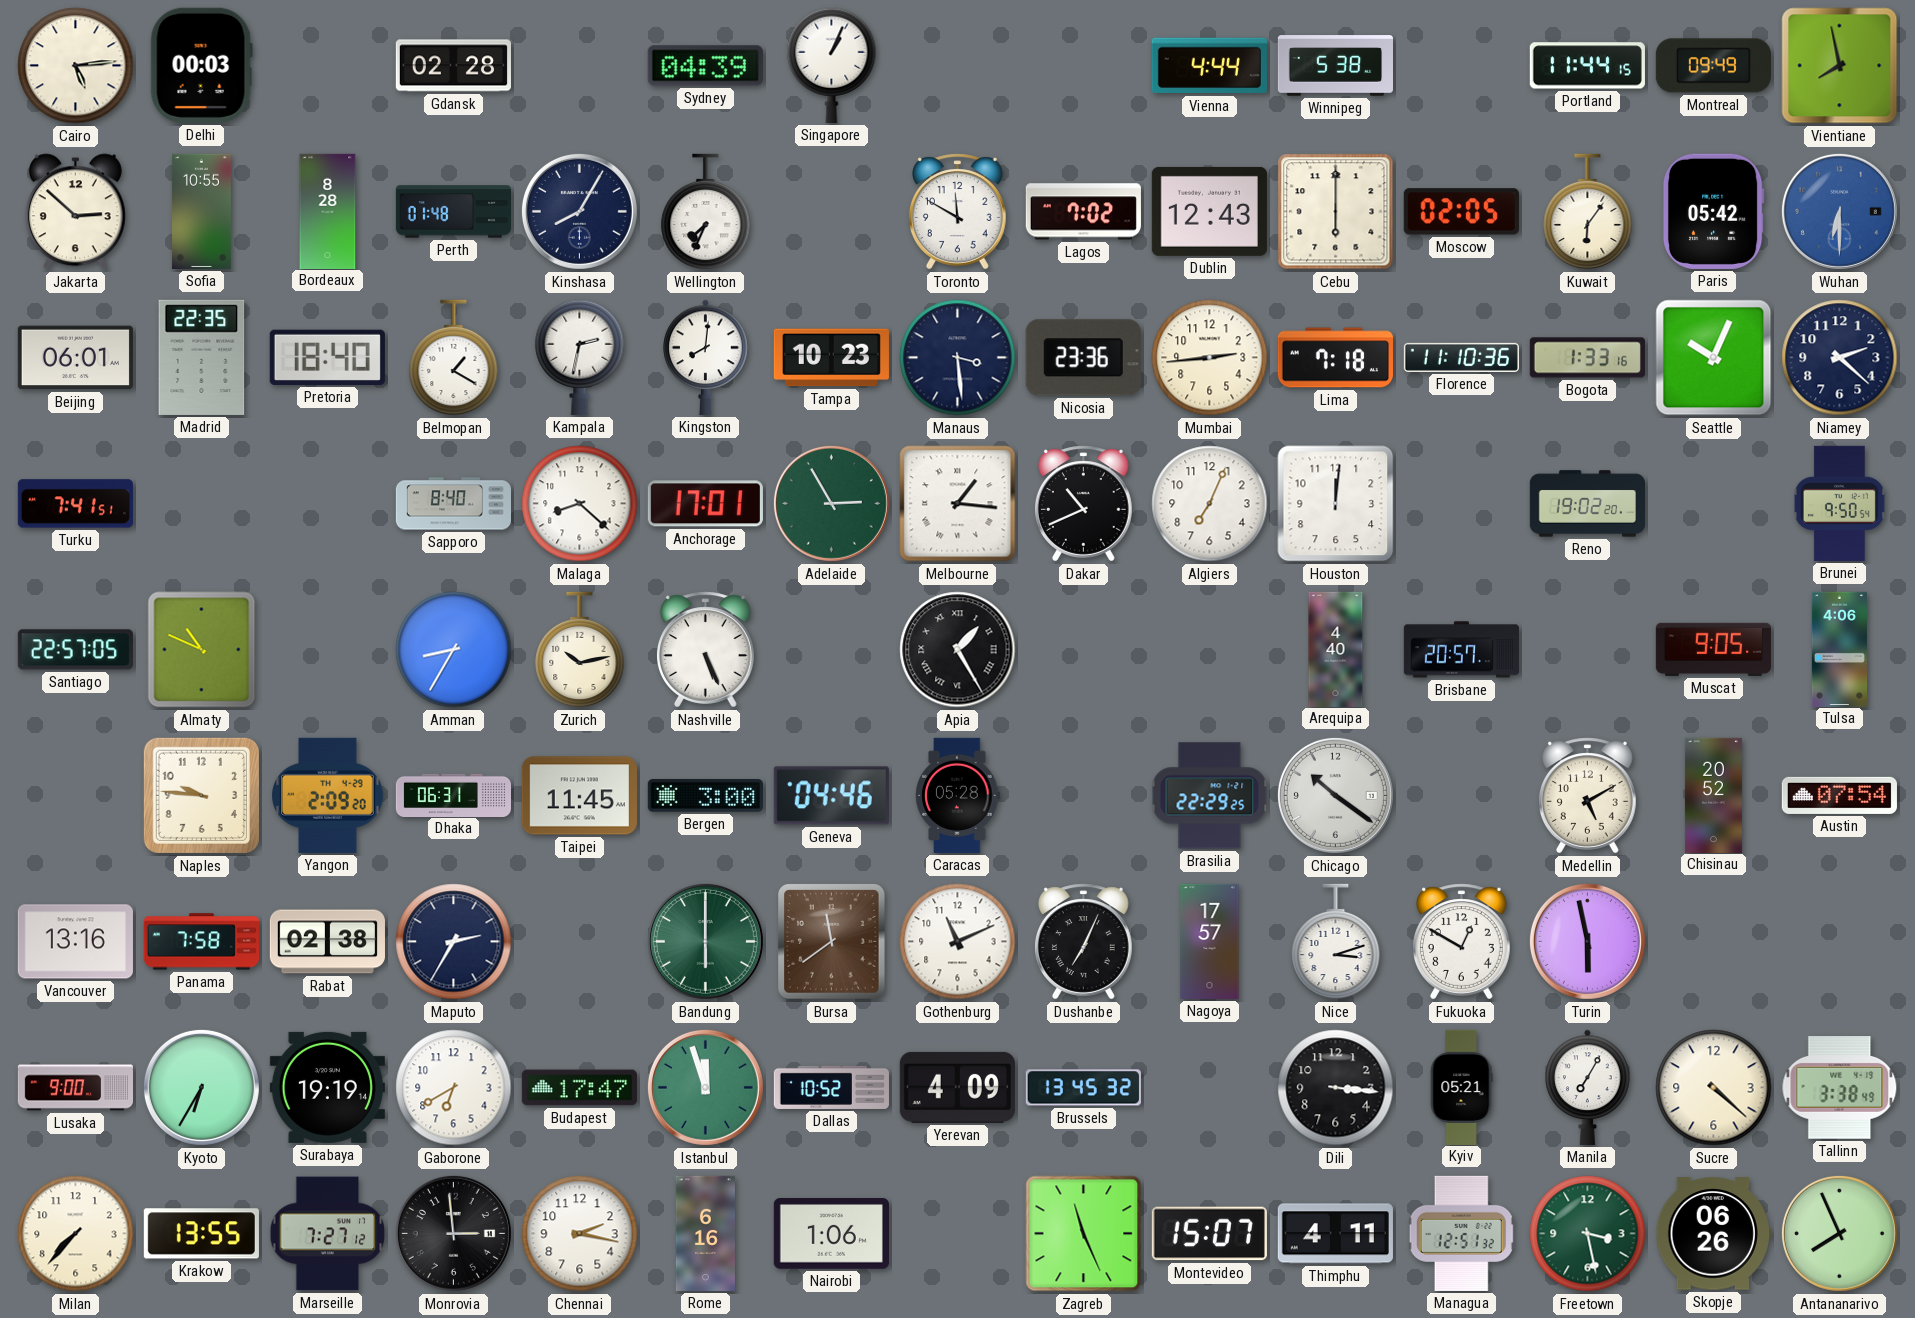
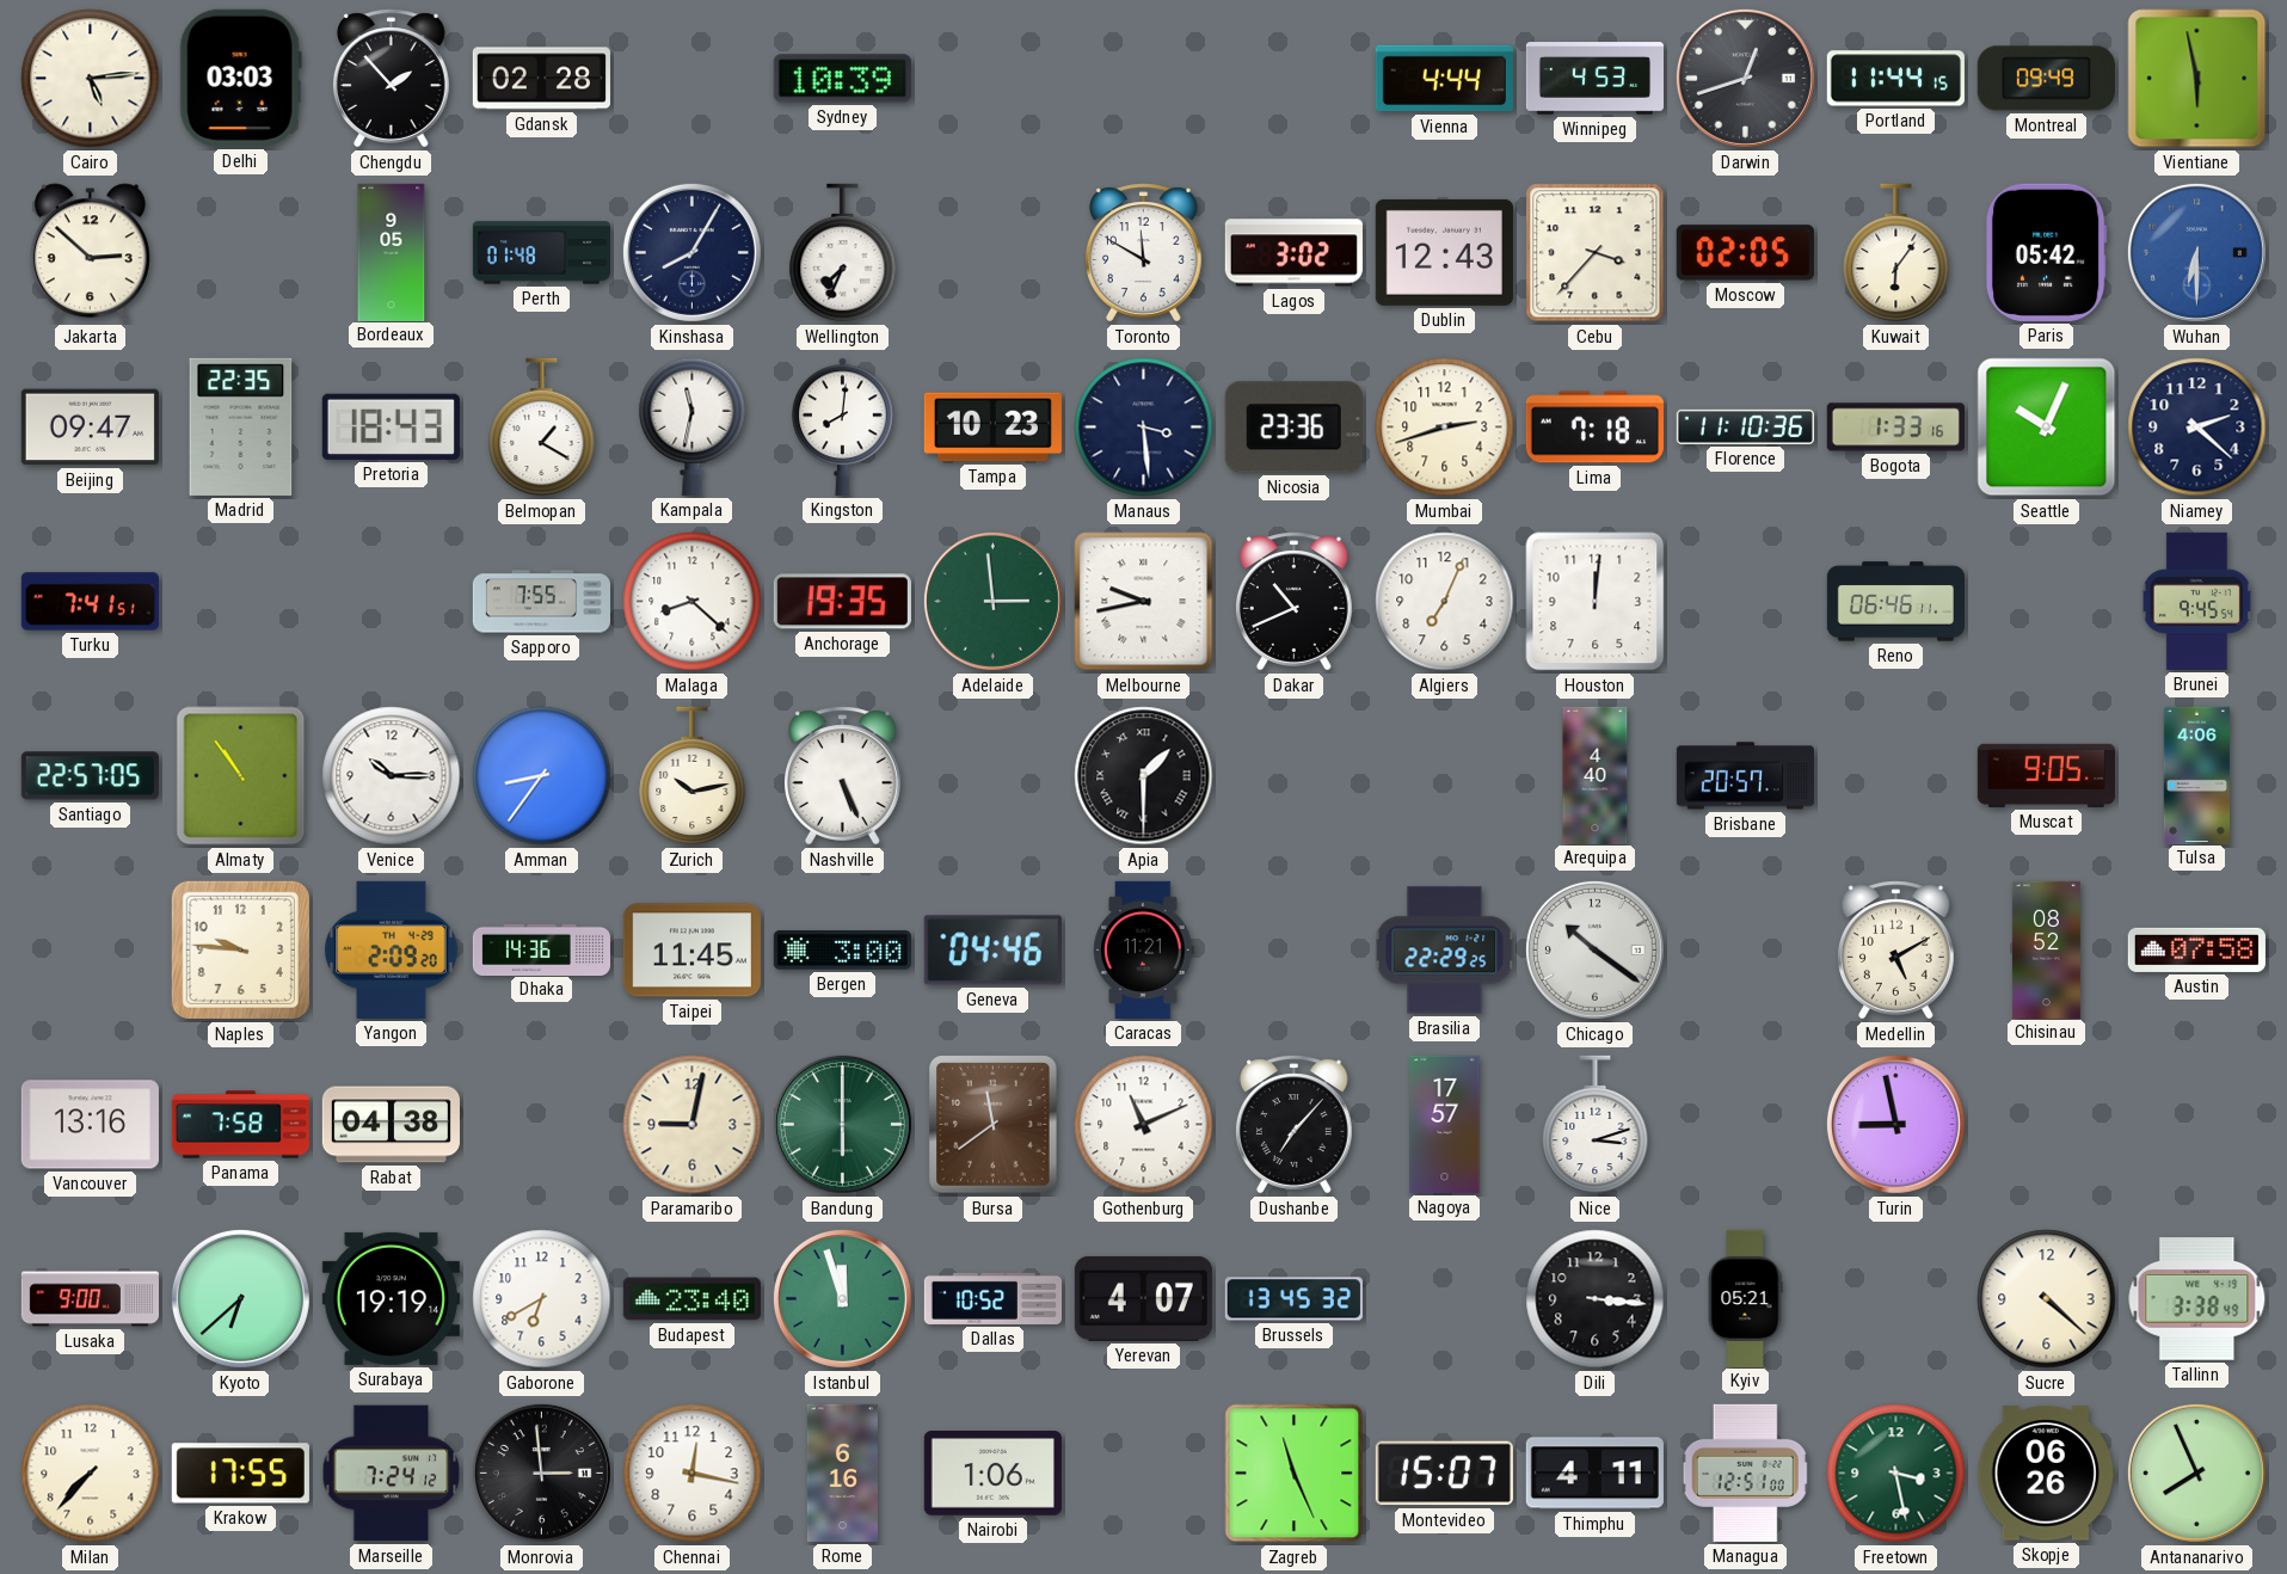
Delhi: 00:03 -> 03:03
Chengdu: none -> 1:53
Sydney: 04:39 -> 10:39
Singapore: 1:04 -> none
Winnipeg: 5:38 -> 4:53
Darwin: none -> 12:42
Vientiane: 7:58 -> 5:58
Sofia: 10:55 -> none
Bordeaux: 8:28 -> 9:05
Lagos: 7:02 -> 3:02
Cebu: 6:00 -> 3:37
Beijing: 06:01 -> 09:47
Pretoria: 18:40 -> 18:43
Kampala: 2:32 -> 11:32
Mumbai: 2:44 -> 2:42
Sapporo: 8:40 -> 7:55
Anchorage: 17:01 -> 19:35
Adelaide: 2:55 -> 2:59
Melbourne: 1:16 -> 9:43
Reno: 19:02 -> 06:46
Brunei: 9:50 -> 9:45
Almaty: 10:49 -> 10:54
Venice: none -> 10:15
Amman: 8:35 -> 8:36
Apia: 1:25 -> 1:30
Dhaka: 06:31 -> 14:36
Caracas: 05:28 -> 11:21
Chisinau: 20:52 -> 08:52
Austin: 07:54 -> 07:58
Rabat: 02:38 -> 04:38
Maputo: 2:35 -> none
Paramaribo: none -> 9:02
Dushanbe: 7:04 -> 7:07
Fukuoka: 12:50 -> none
Turin: 5:58 -> 8:58
Kyoto: 6:35 -> 6:38
Budapest: 17:47 -> 23:40
Yerevan: 4:09 -> 4:07
Manila: 7:05 -> none
Krakow: 13:55 -> 17:55
Marseille: 7:27 -> 7:24
Chennai: 2:17 -> 12:17
Managua: 12:51:32 -> 12:51:00
